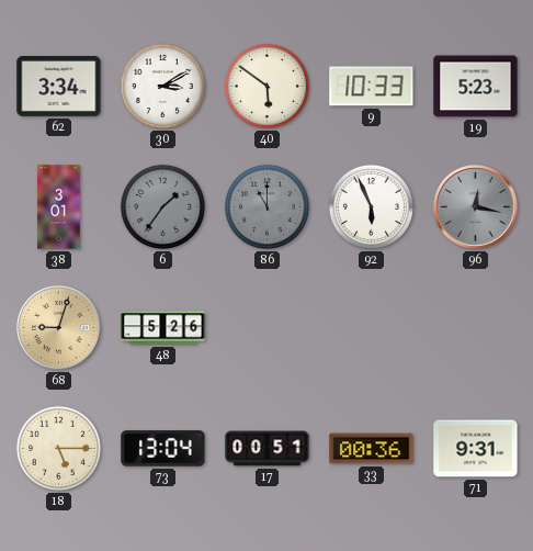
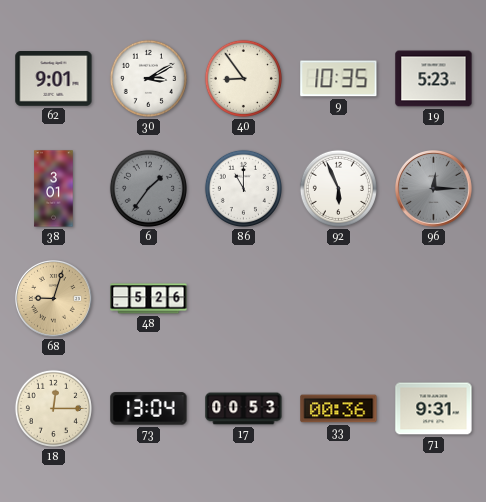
62: 3:34 -> 9:01
40: 5:51 -> 8:54
9: 10:33 -> 10:35
86 dial: grey -> white
96: 12:17 -> 12:15
18: 5:15 -> 12:15
17: 00:51 -> 00:53
